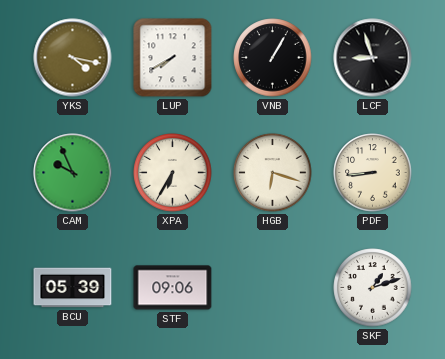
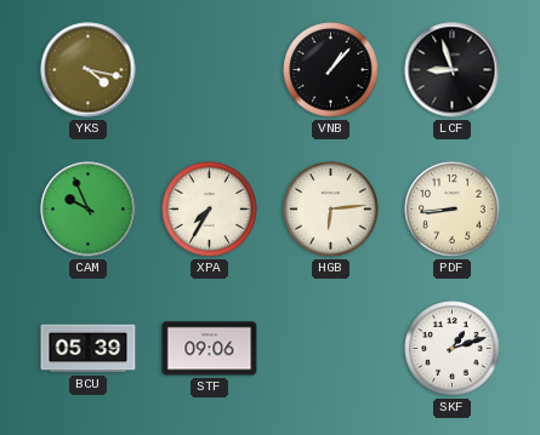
LUP: 7:40 -> none
VNB: 1:05 -> 1:07
XPA: 6:35 -> 7:35
HGB: 6:18 -> 6:14
